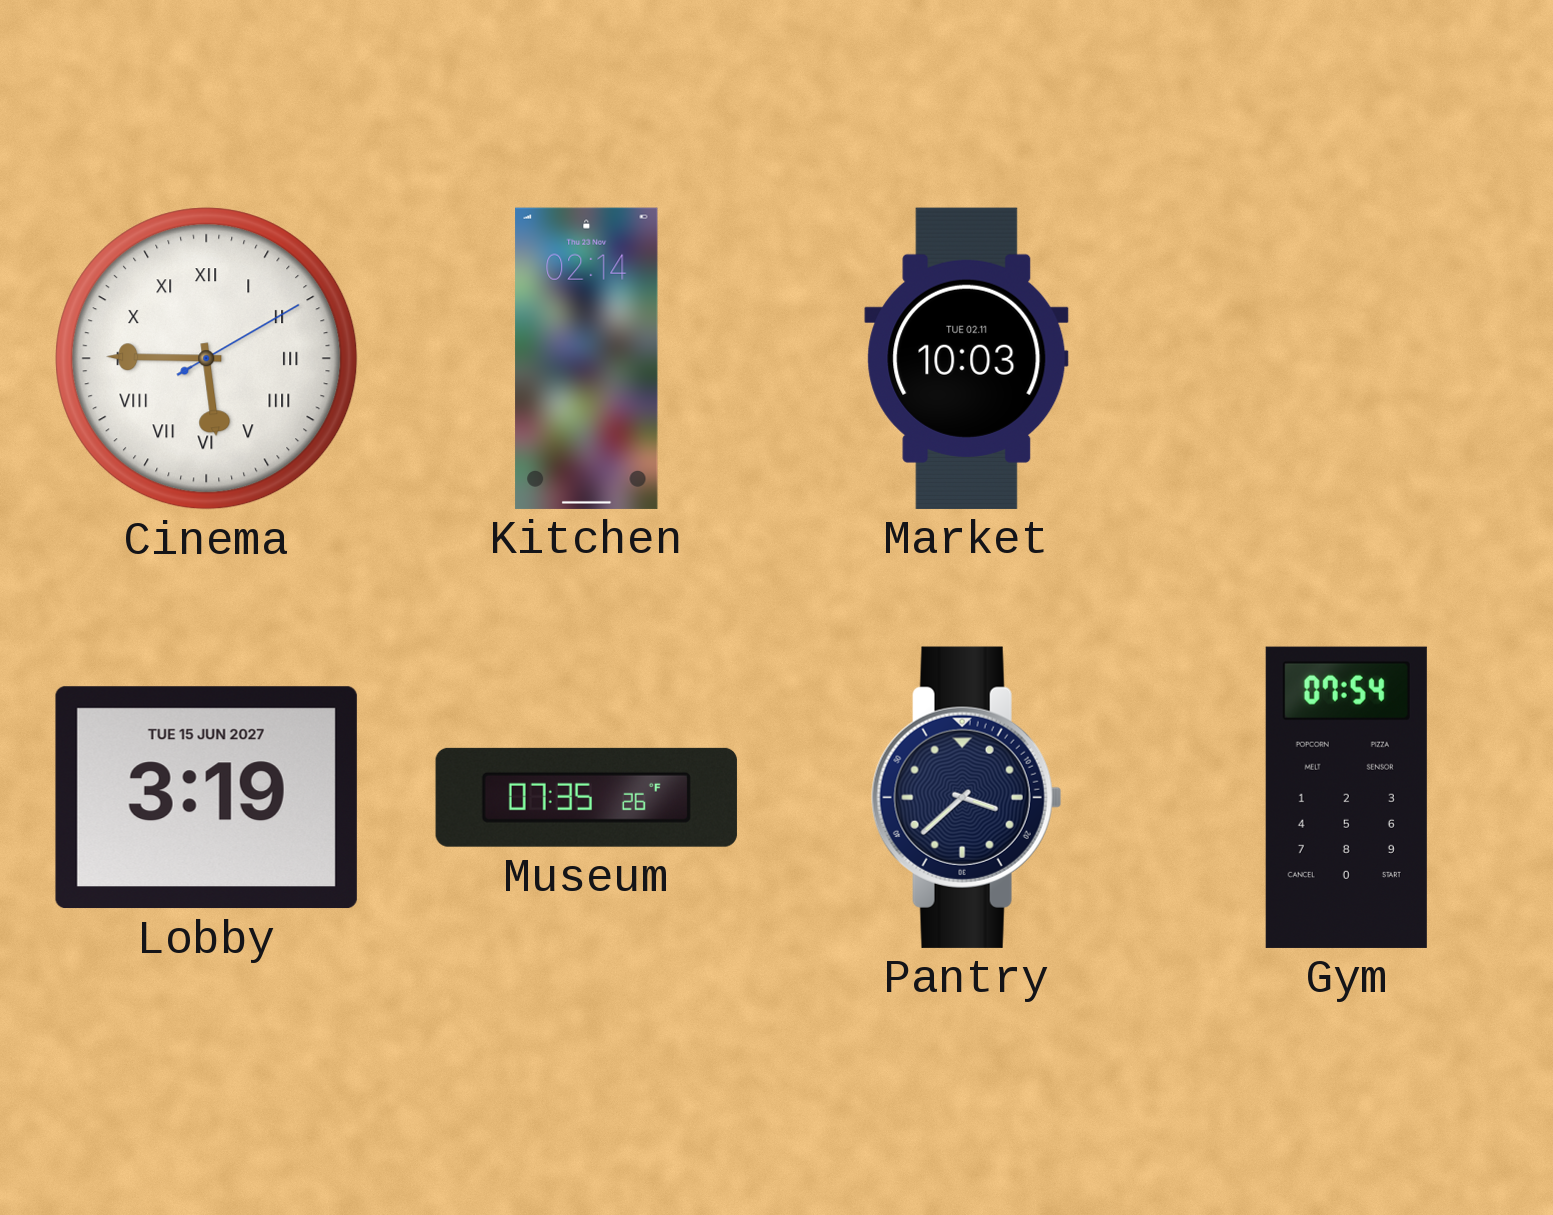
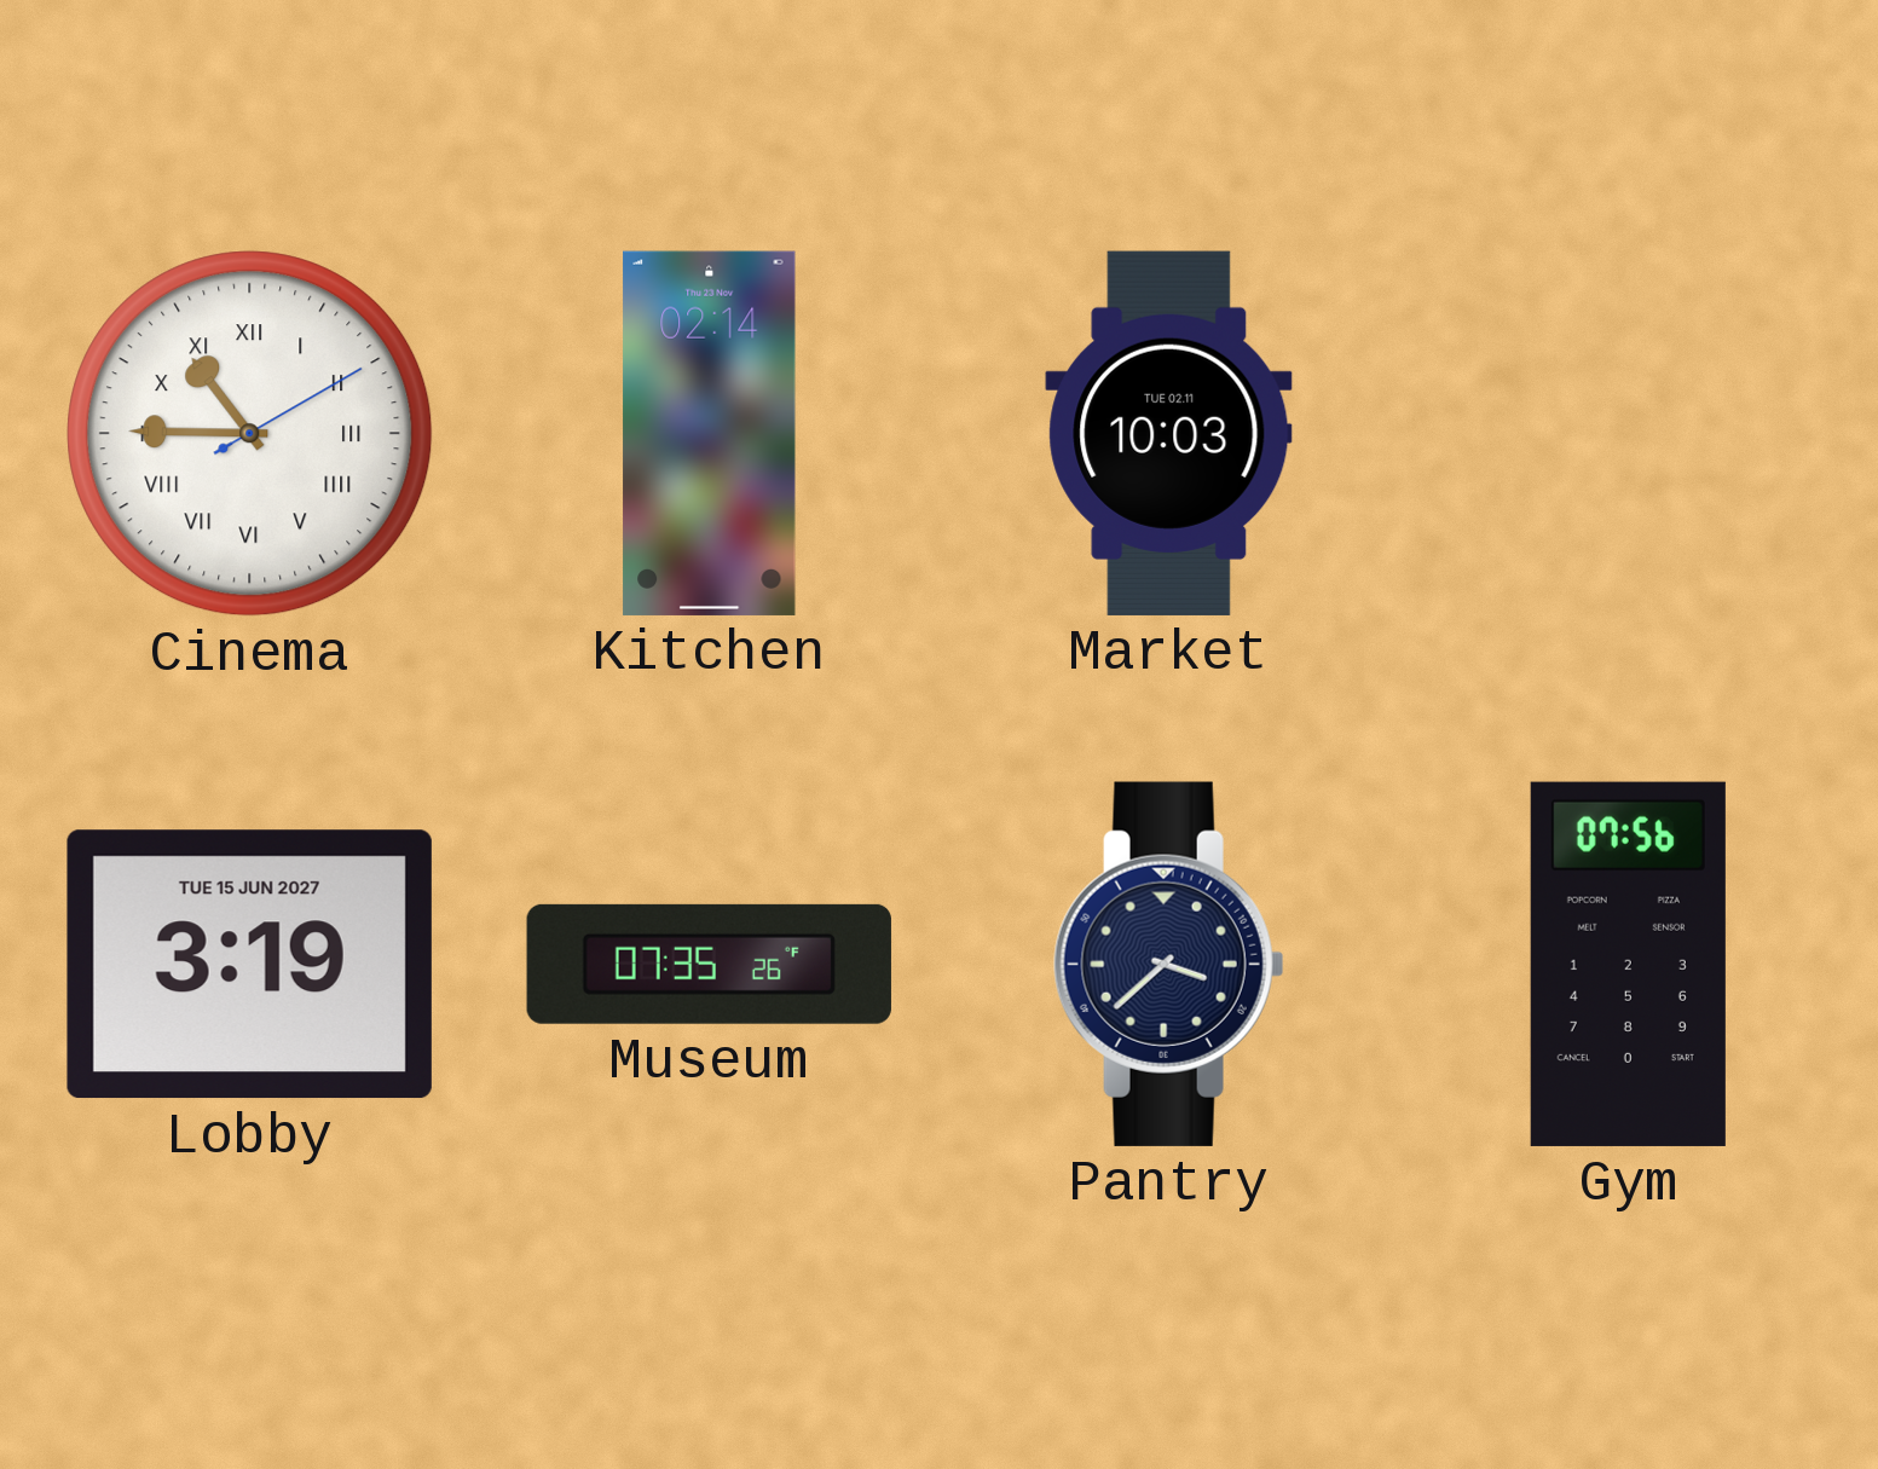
Cinema: 5:45 -> 10:45
Gym: 07:54 -> 07:56
